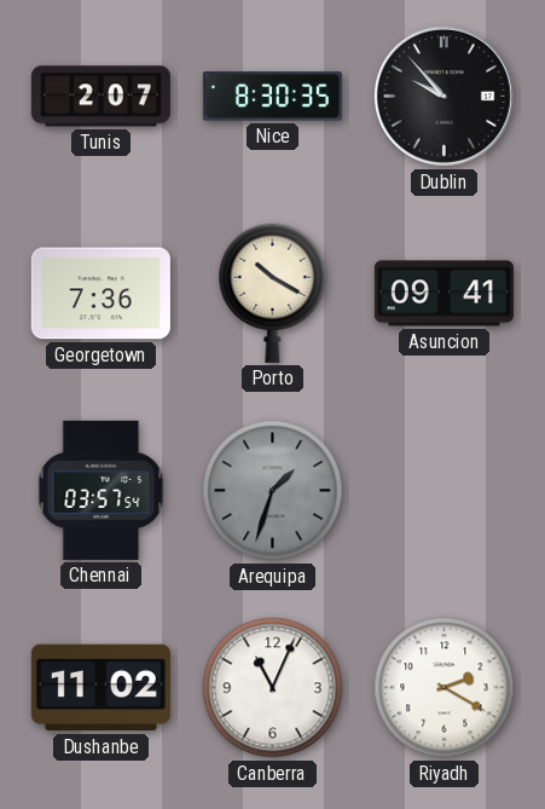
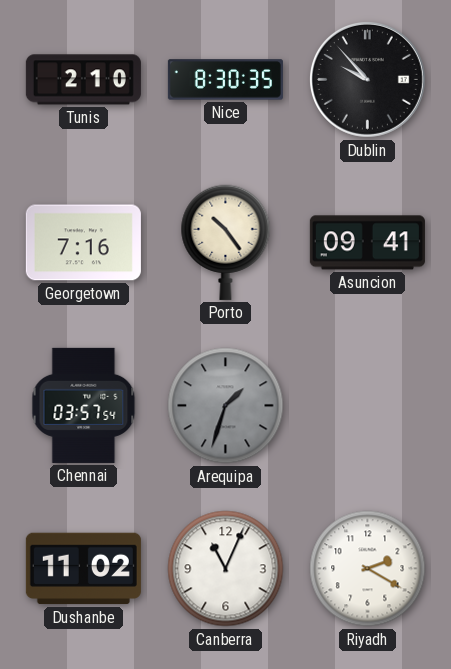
Tunis: 2:07 -> 2:10
Georgetown: 7:36 -> 7:16
Porto: 10:20 -> 10:24
